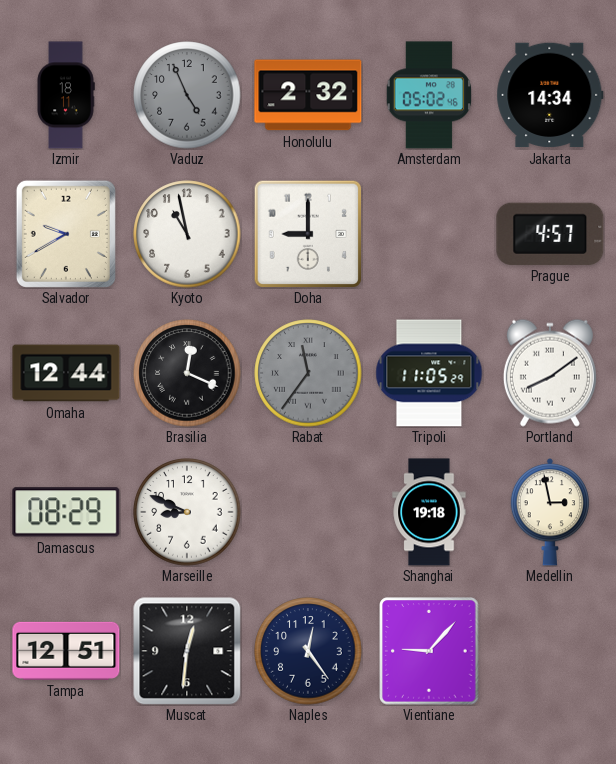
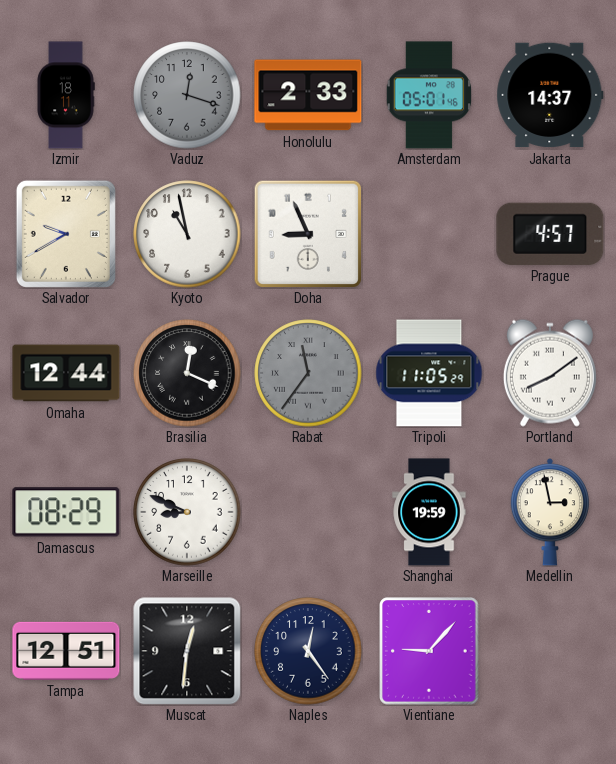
Vaduz: 4:56 -> 12:18
Honolulu: 2:32 -> 2:33
Amsterdam: 05:02 -> 05:01
Jakarta: 14:34 -> 14:37
Doha: 9:00 -> 8:56
Shanghai: 19:18 -> 19:59
